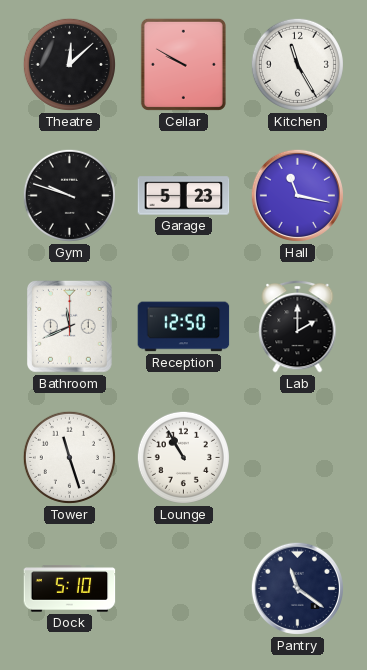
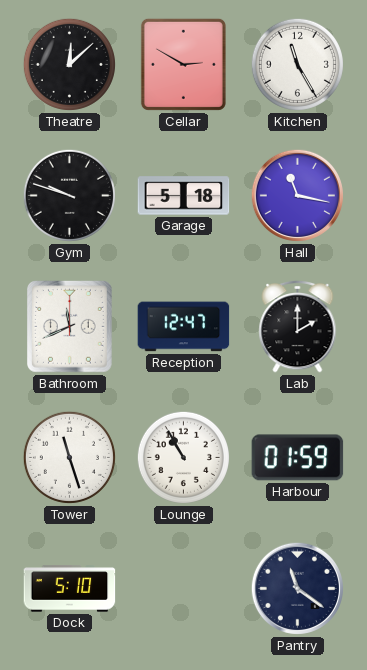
Cellar: 9:50 -> 2:50
Garage: 5:23 -> 5:18
Reception: 12:50 -> 12:47
Harbour: none -> 01:59
